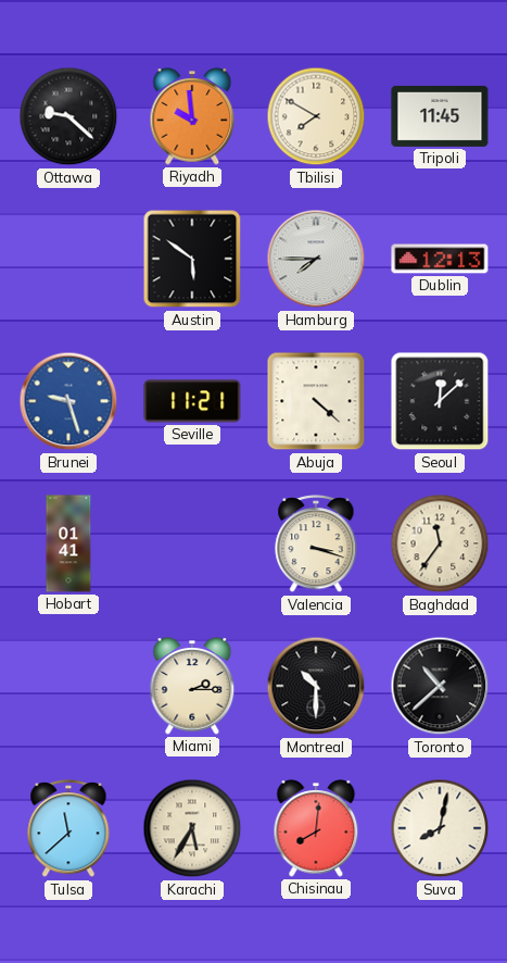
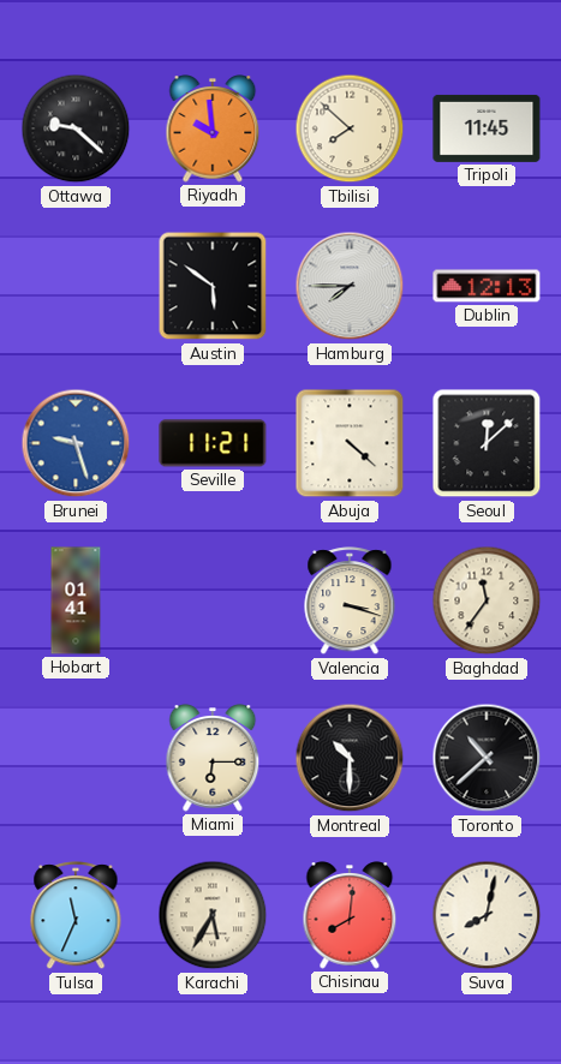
Tbilisi: 7:50 -> 7:52
Miami: 2:15 -> 6:15
Tulsa: 11:38 -> 11:34
